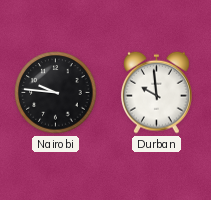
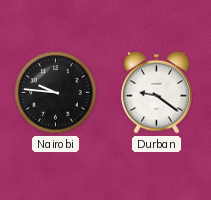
Durban: 9:59 -> 9:21
